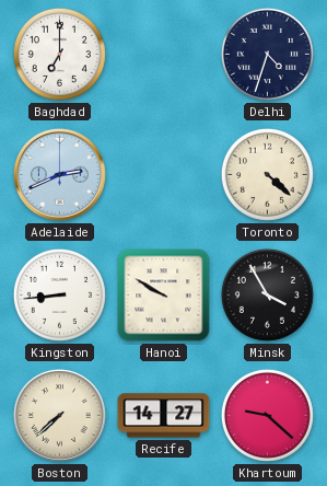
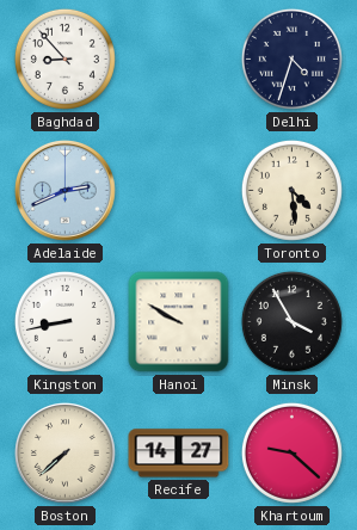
Baghdad: 7:00 -> 8:53
Toronto: 4:22 -> 4:29
Kingston: 8:44 -> 8:43
